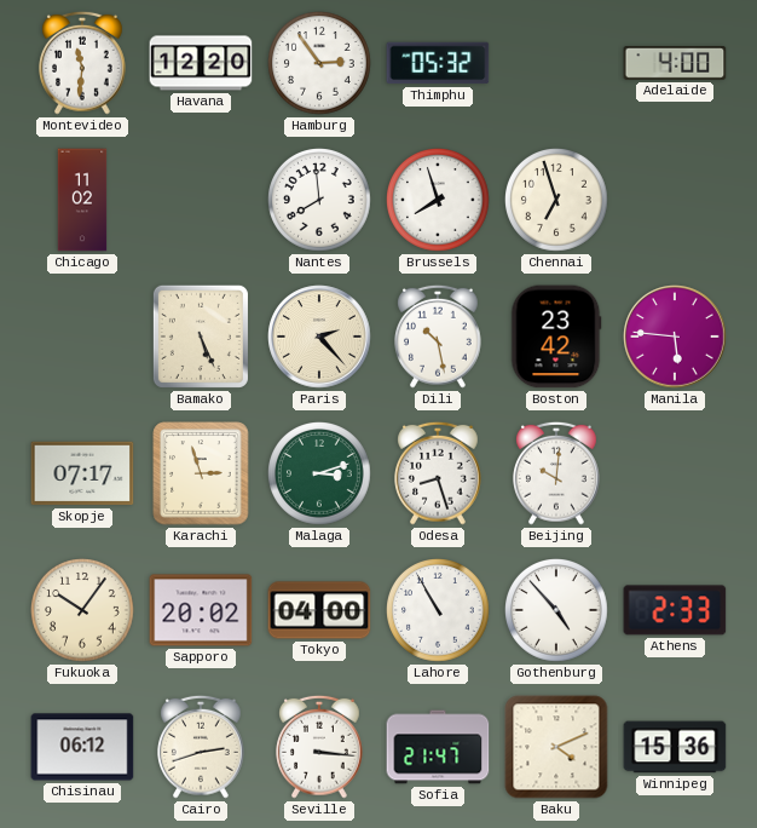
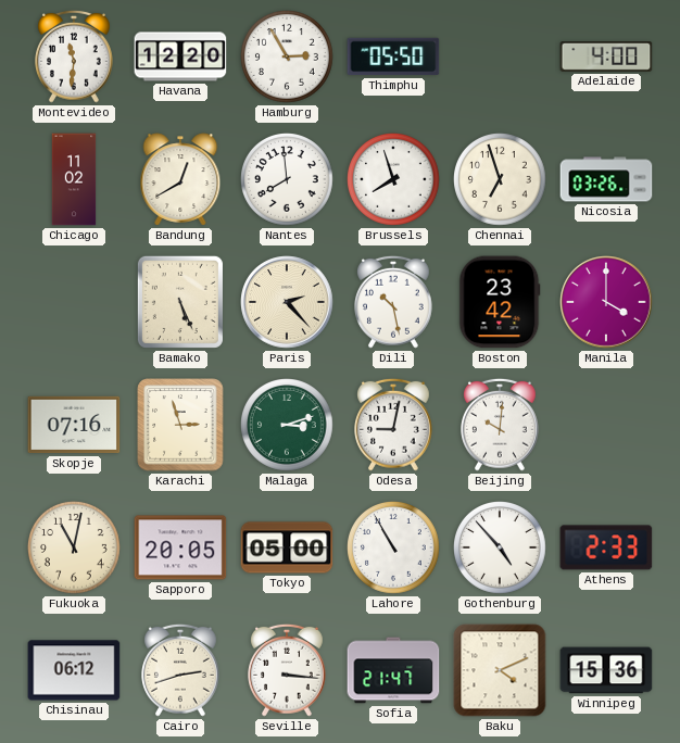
Hamburg: 2:54 -> 2:55
Thimphu: 05:32 -> 05:50
Bandung: none -> 12:40
Nicosia: none -> 03:26
Manila: 5:46 -> 4:00
Skopje: 07:17 -> 07:16
Odesa: 8:27 -> 9:02
Fukuoka: 10:06 -> 11:02
Sapporo: 20:02 -> 20:05
Tokyo: 04:00 -> 05:00
